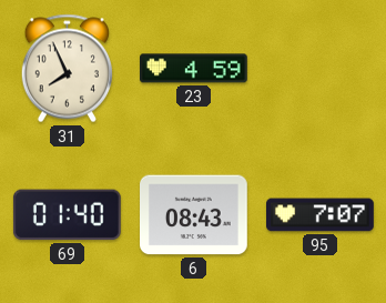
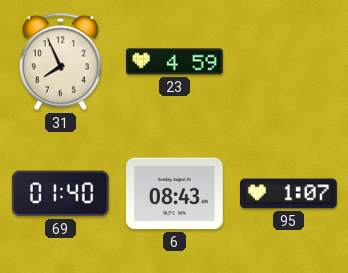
95: 7:07 -> 1:07
